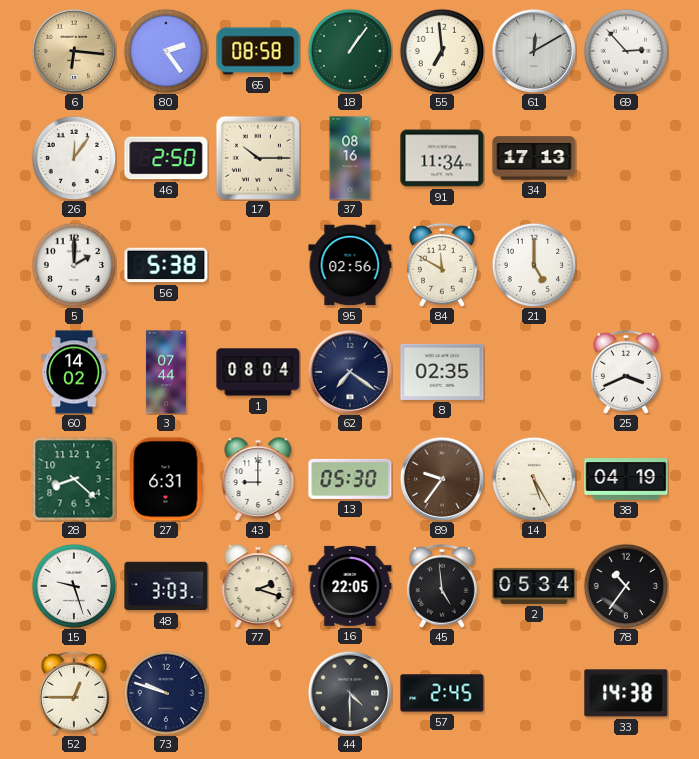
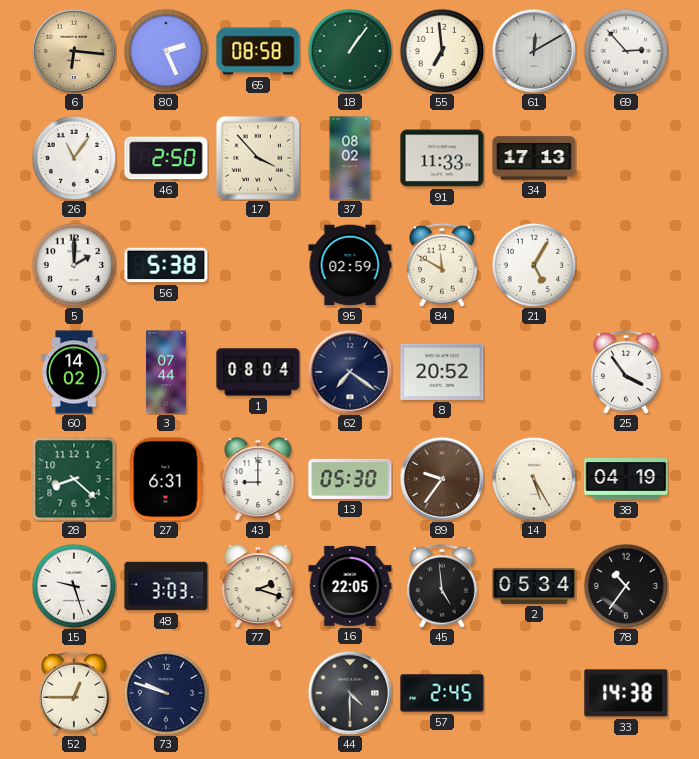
80: 2:24 -> 2:26
26: 12:06 -> 11:06
17: 10:15 -> 3:53
37: 08:16 -> 08:02
91: 11:34 -> 11:33
95: 02:56 -> 02:59
21: 5:00 -> 5:05
8: 02:35 -> 20:52
25: 3:41 -> 3:54
